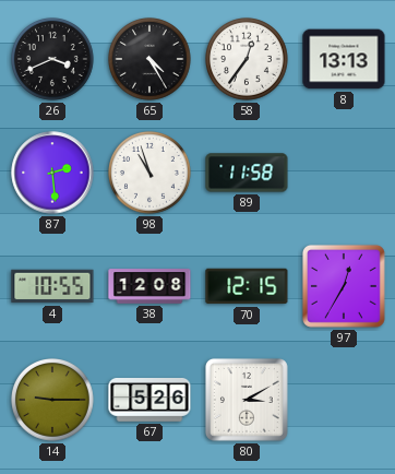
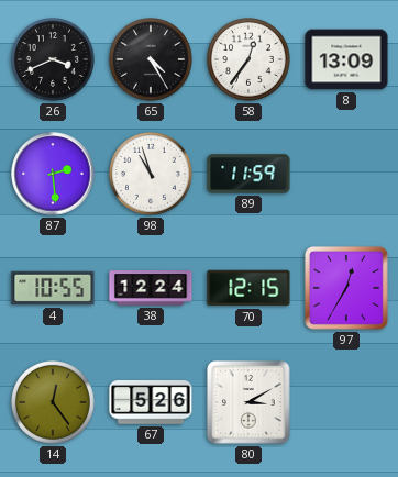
8: 13:13 -> 13:09
89: 11:58 -> 11:59
38: 12:08 -> 12:24
14: 9:15 -> 12:24
